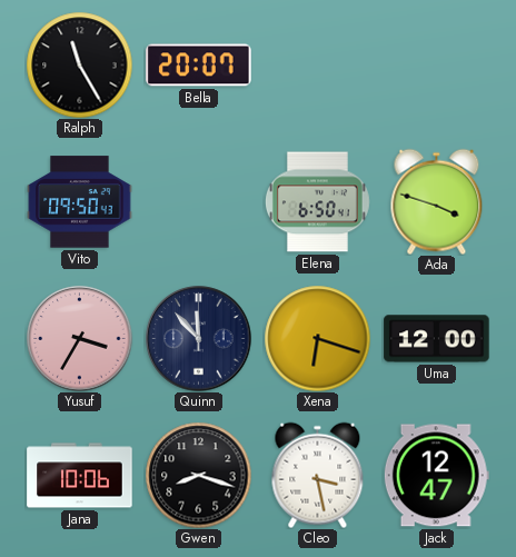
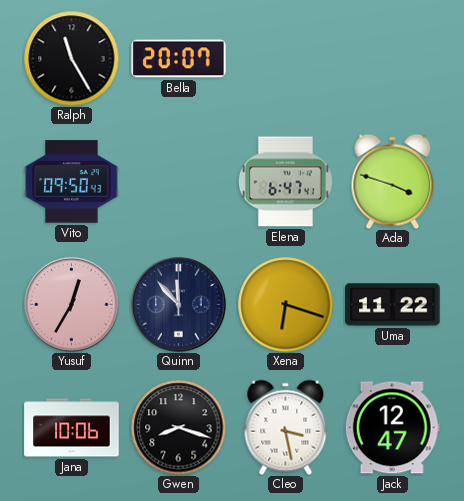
Elena: 6:50 -> 6:47
Yusuf: 3:35 -> 12:35
Uma: 12:00 -> 11:22
